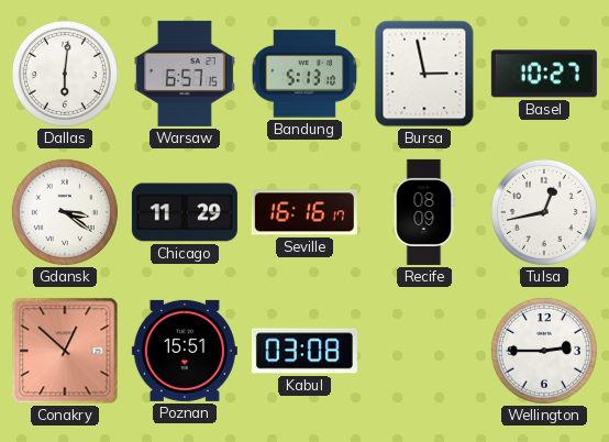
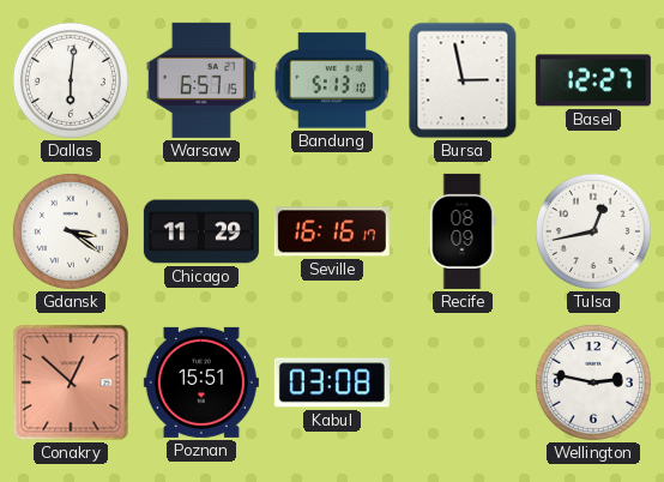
Basel: 10:27 -> 12:27
Wellington: 2:45 -> 2:47
